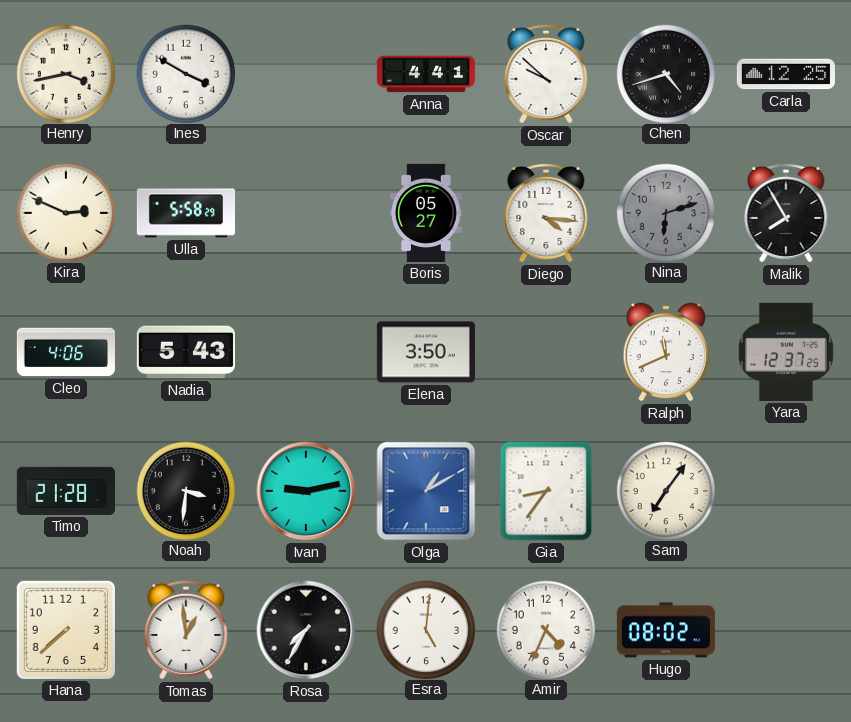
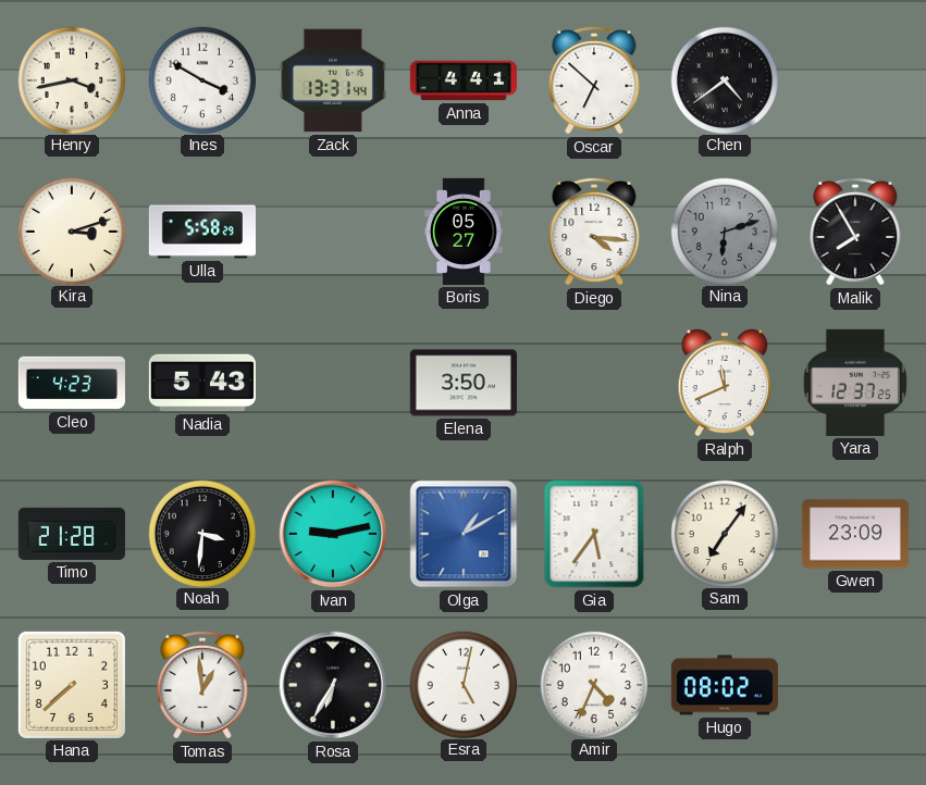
Zack: none -> 13:31
Oscar: 9:52 -> 6:52
Chen: 4:42 -> 4:39
Carla: 12:25 -> none
Kira: 2:49 -> 3:12
Cleo: 4:06 -> 4:23
Gia: 8:36 -> 5:36
Gwen: none -> 23:09
Rosa: 7:35 -> 6:35
Esra: 5:01 -> 5:02
